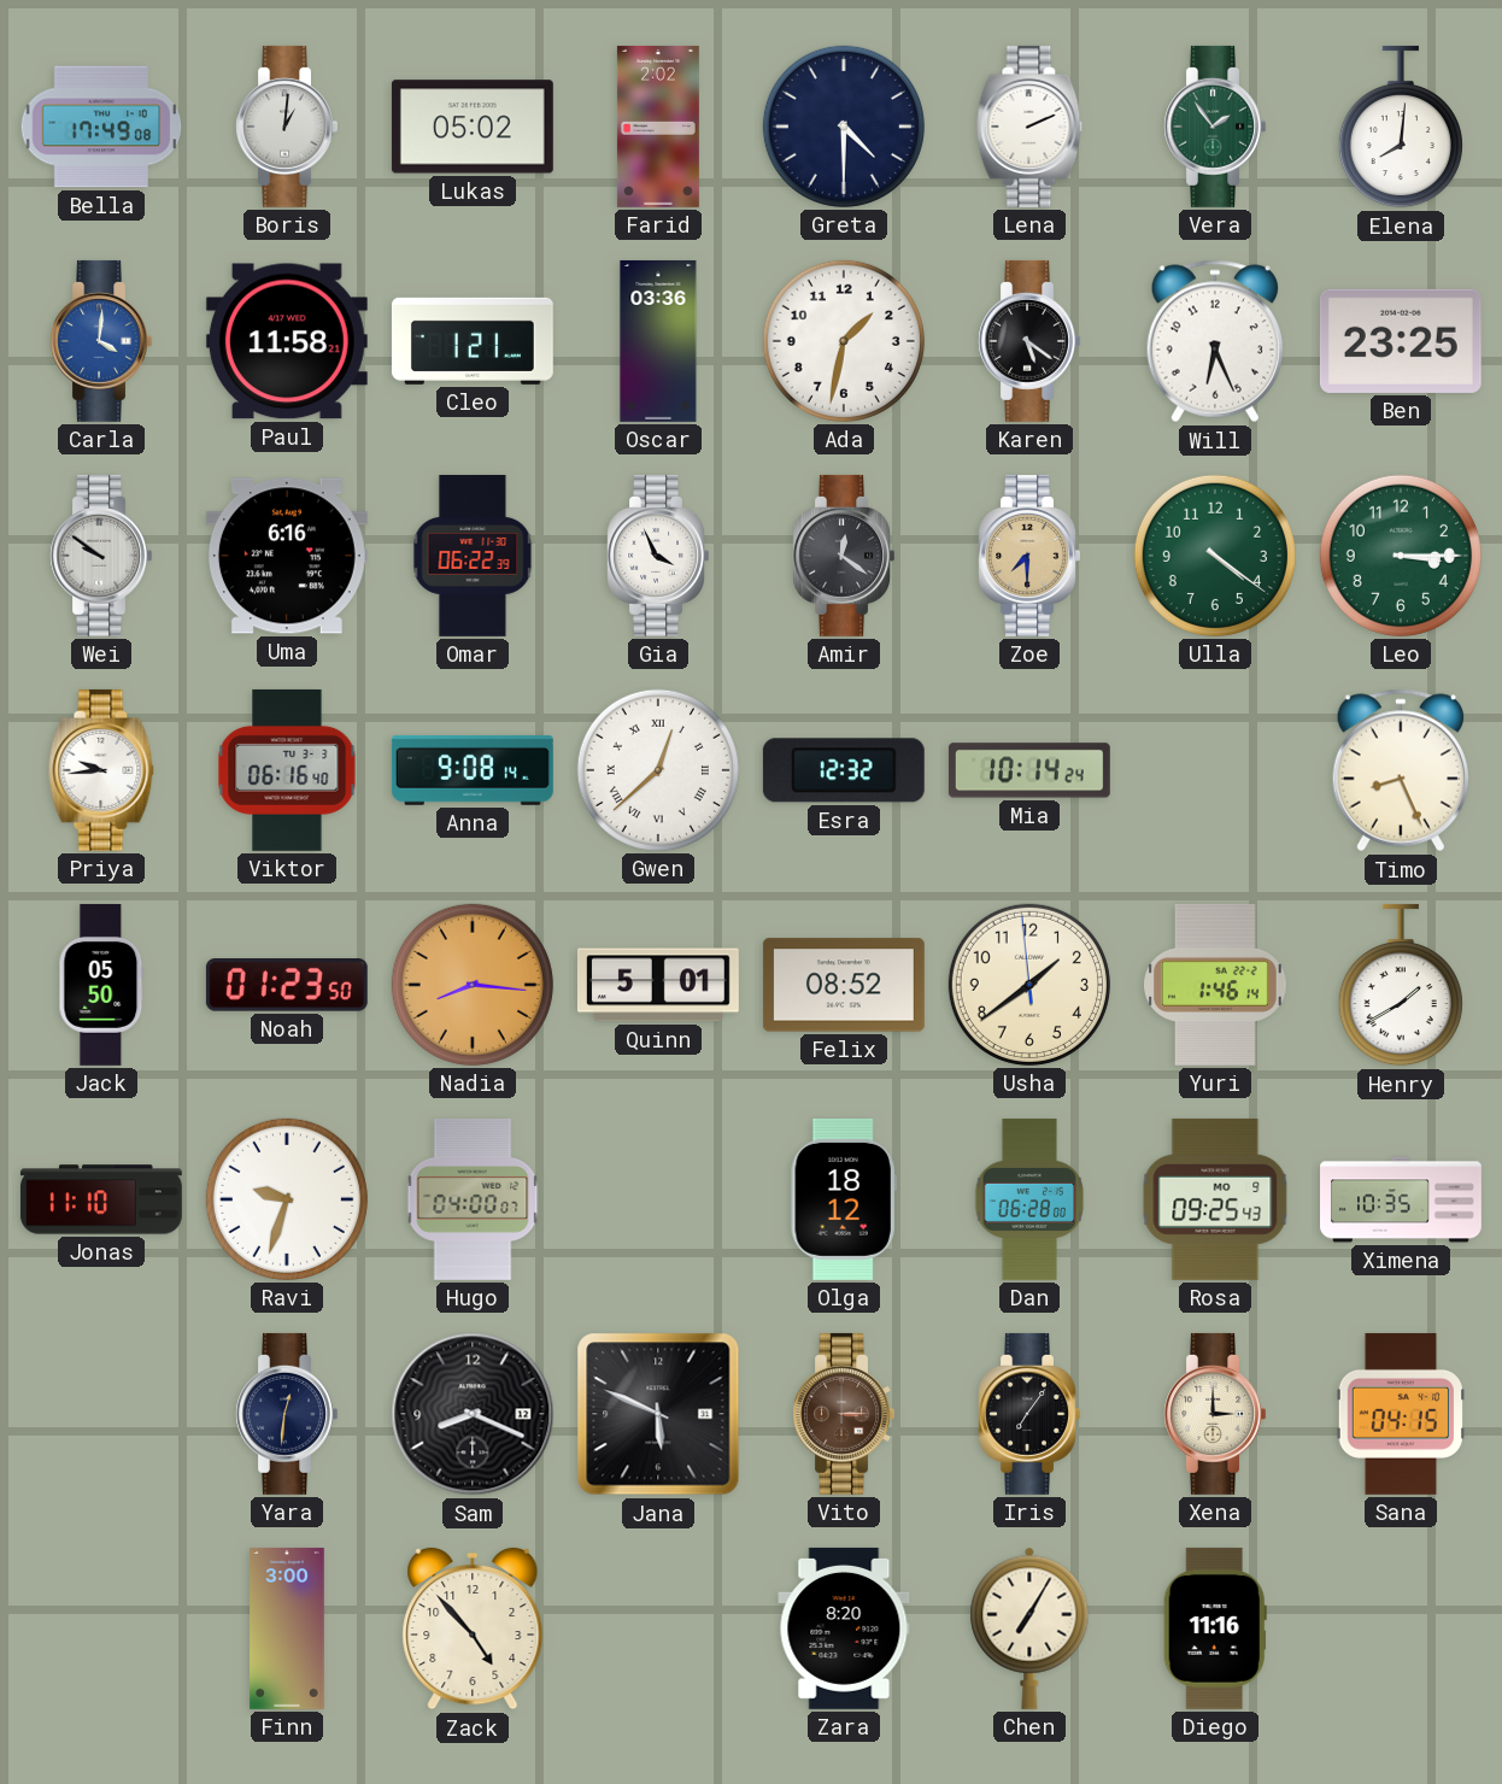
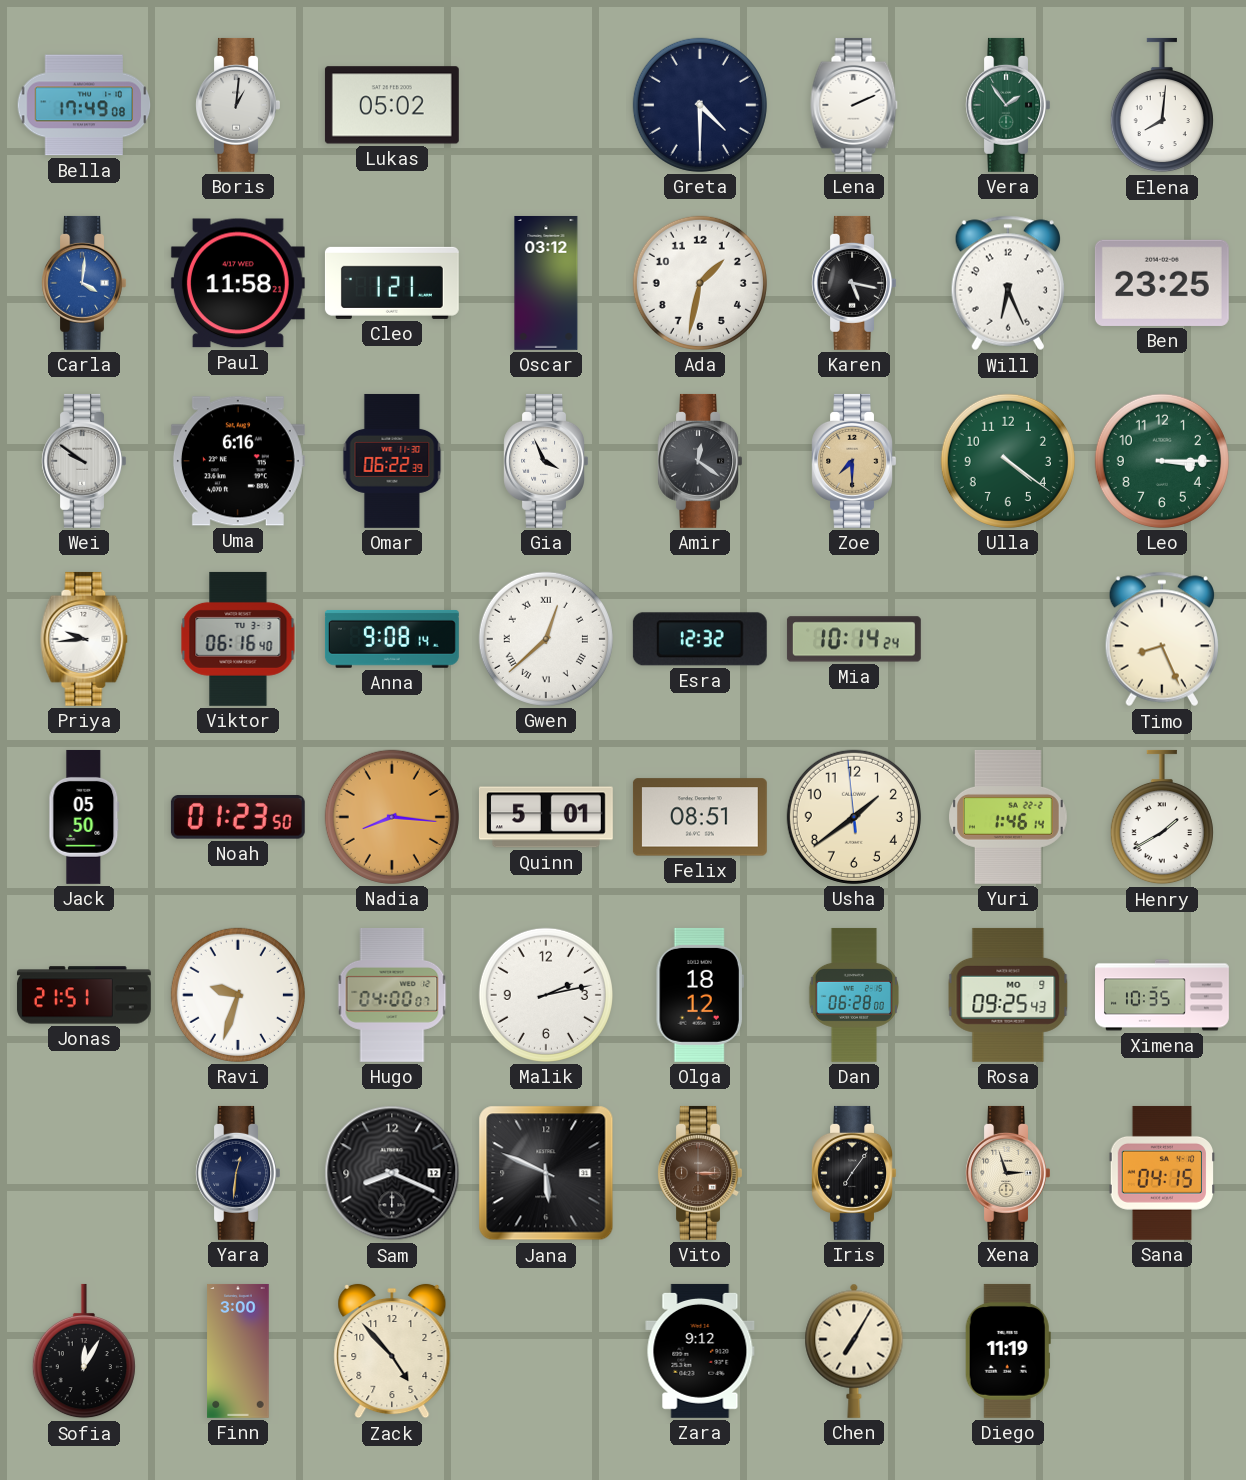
Farid: 2:02 -> none
Oscar: 03:36 -> 03:12
Karen: 5:21 -> 5:17
Felix: 08:52 -> 08:51
Jonas: 11:10 -> 21:51
Malik: none -> 2:13
Xena: 3:00 -> 2:57
Sofia: none -> 12:05
Zara: 8:20 -> 9:12
Diego: 11:16 -> 11:19
